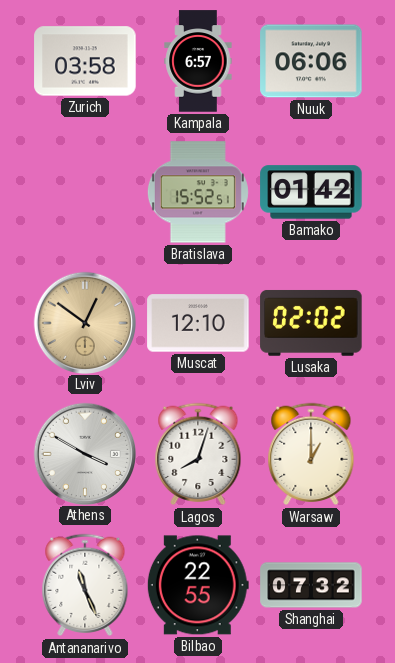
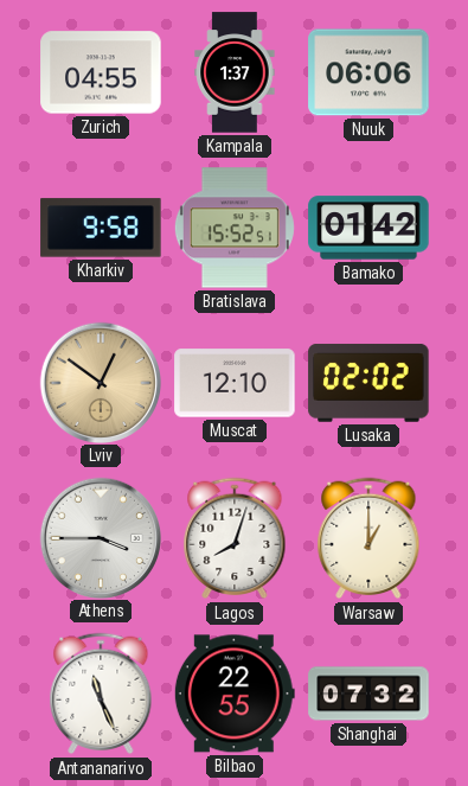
Zurich: 03:58 -> 04:55
Kampala: 6:57 -> 1:37
Kharkiv: none -> 9:58
Athens: 3:50 -> 3:45
